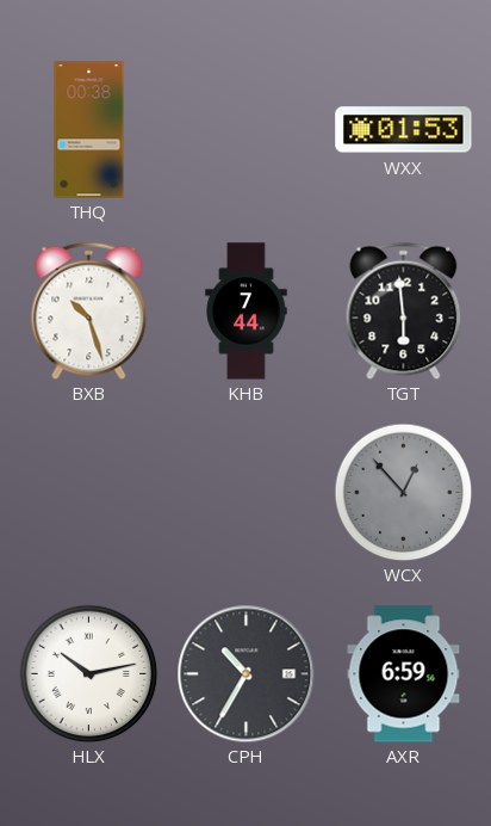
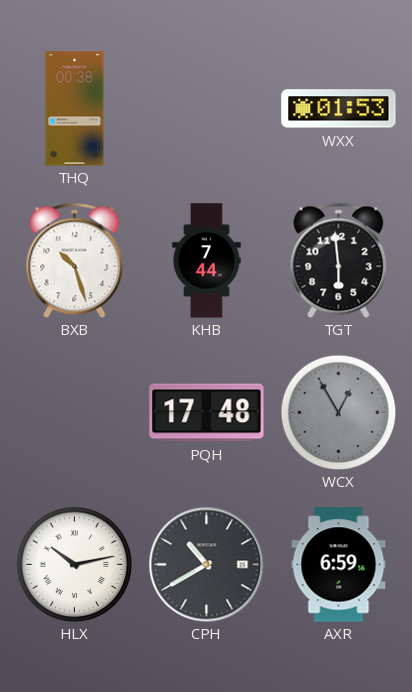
PQH: none -> 17:48
WCX: 12:53 -> 12:55
CPH: 10:35 -> 10:40
